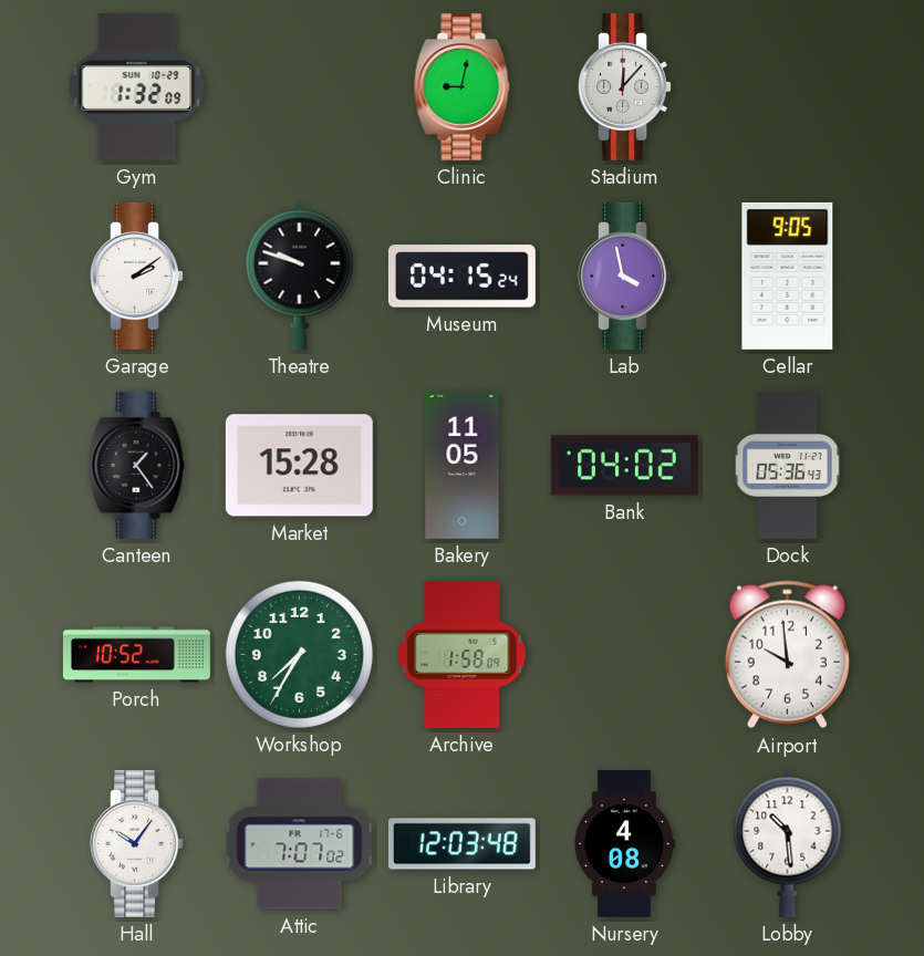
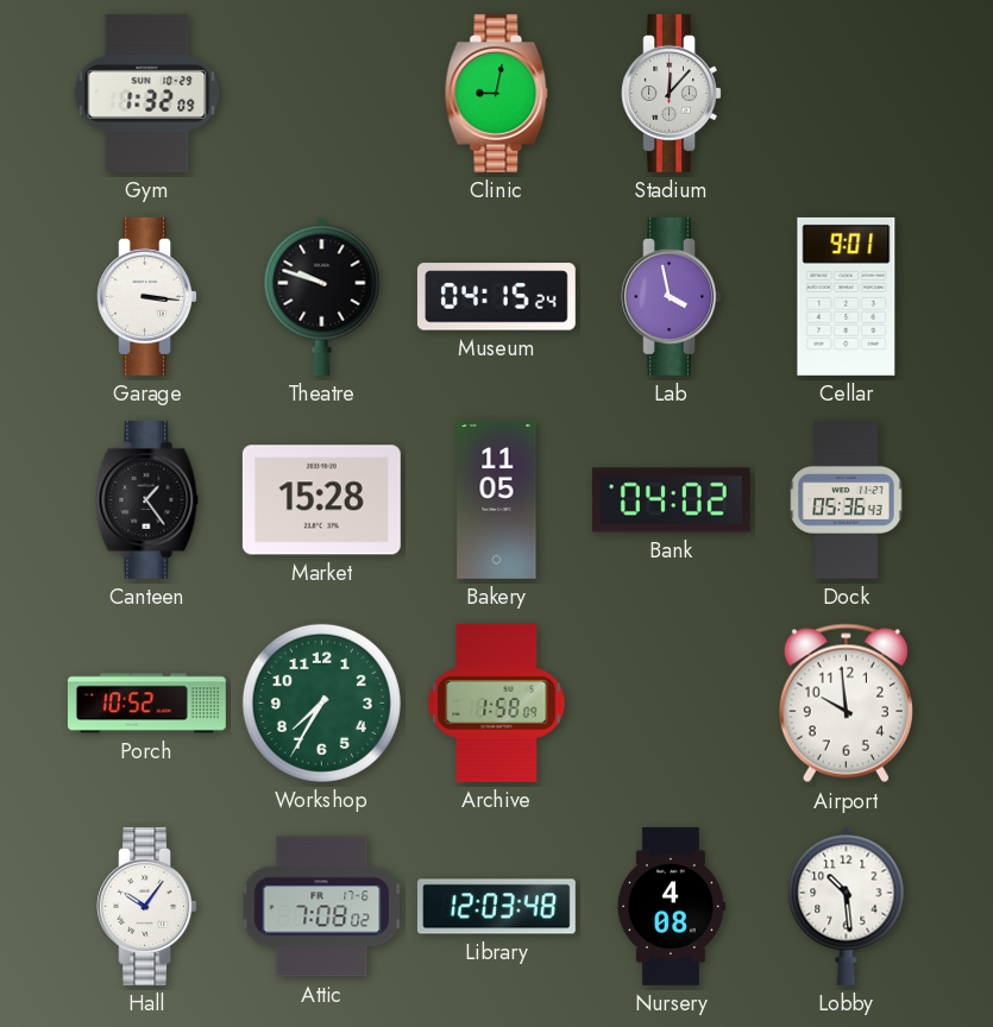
Garage: 2:09 -> 3:16
Cellar: 9:05 -> 9:01
Attic: 7:07 -> 7:08
